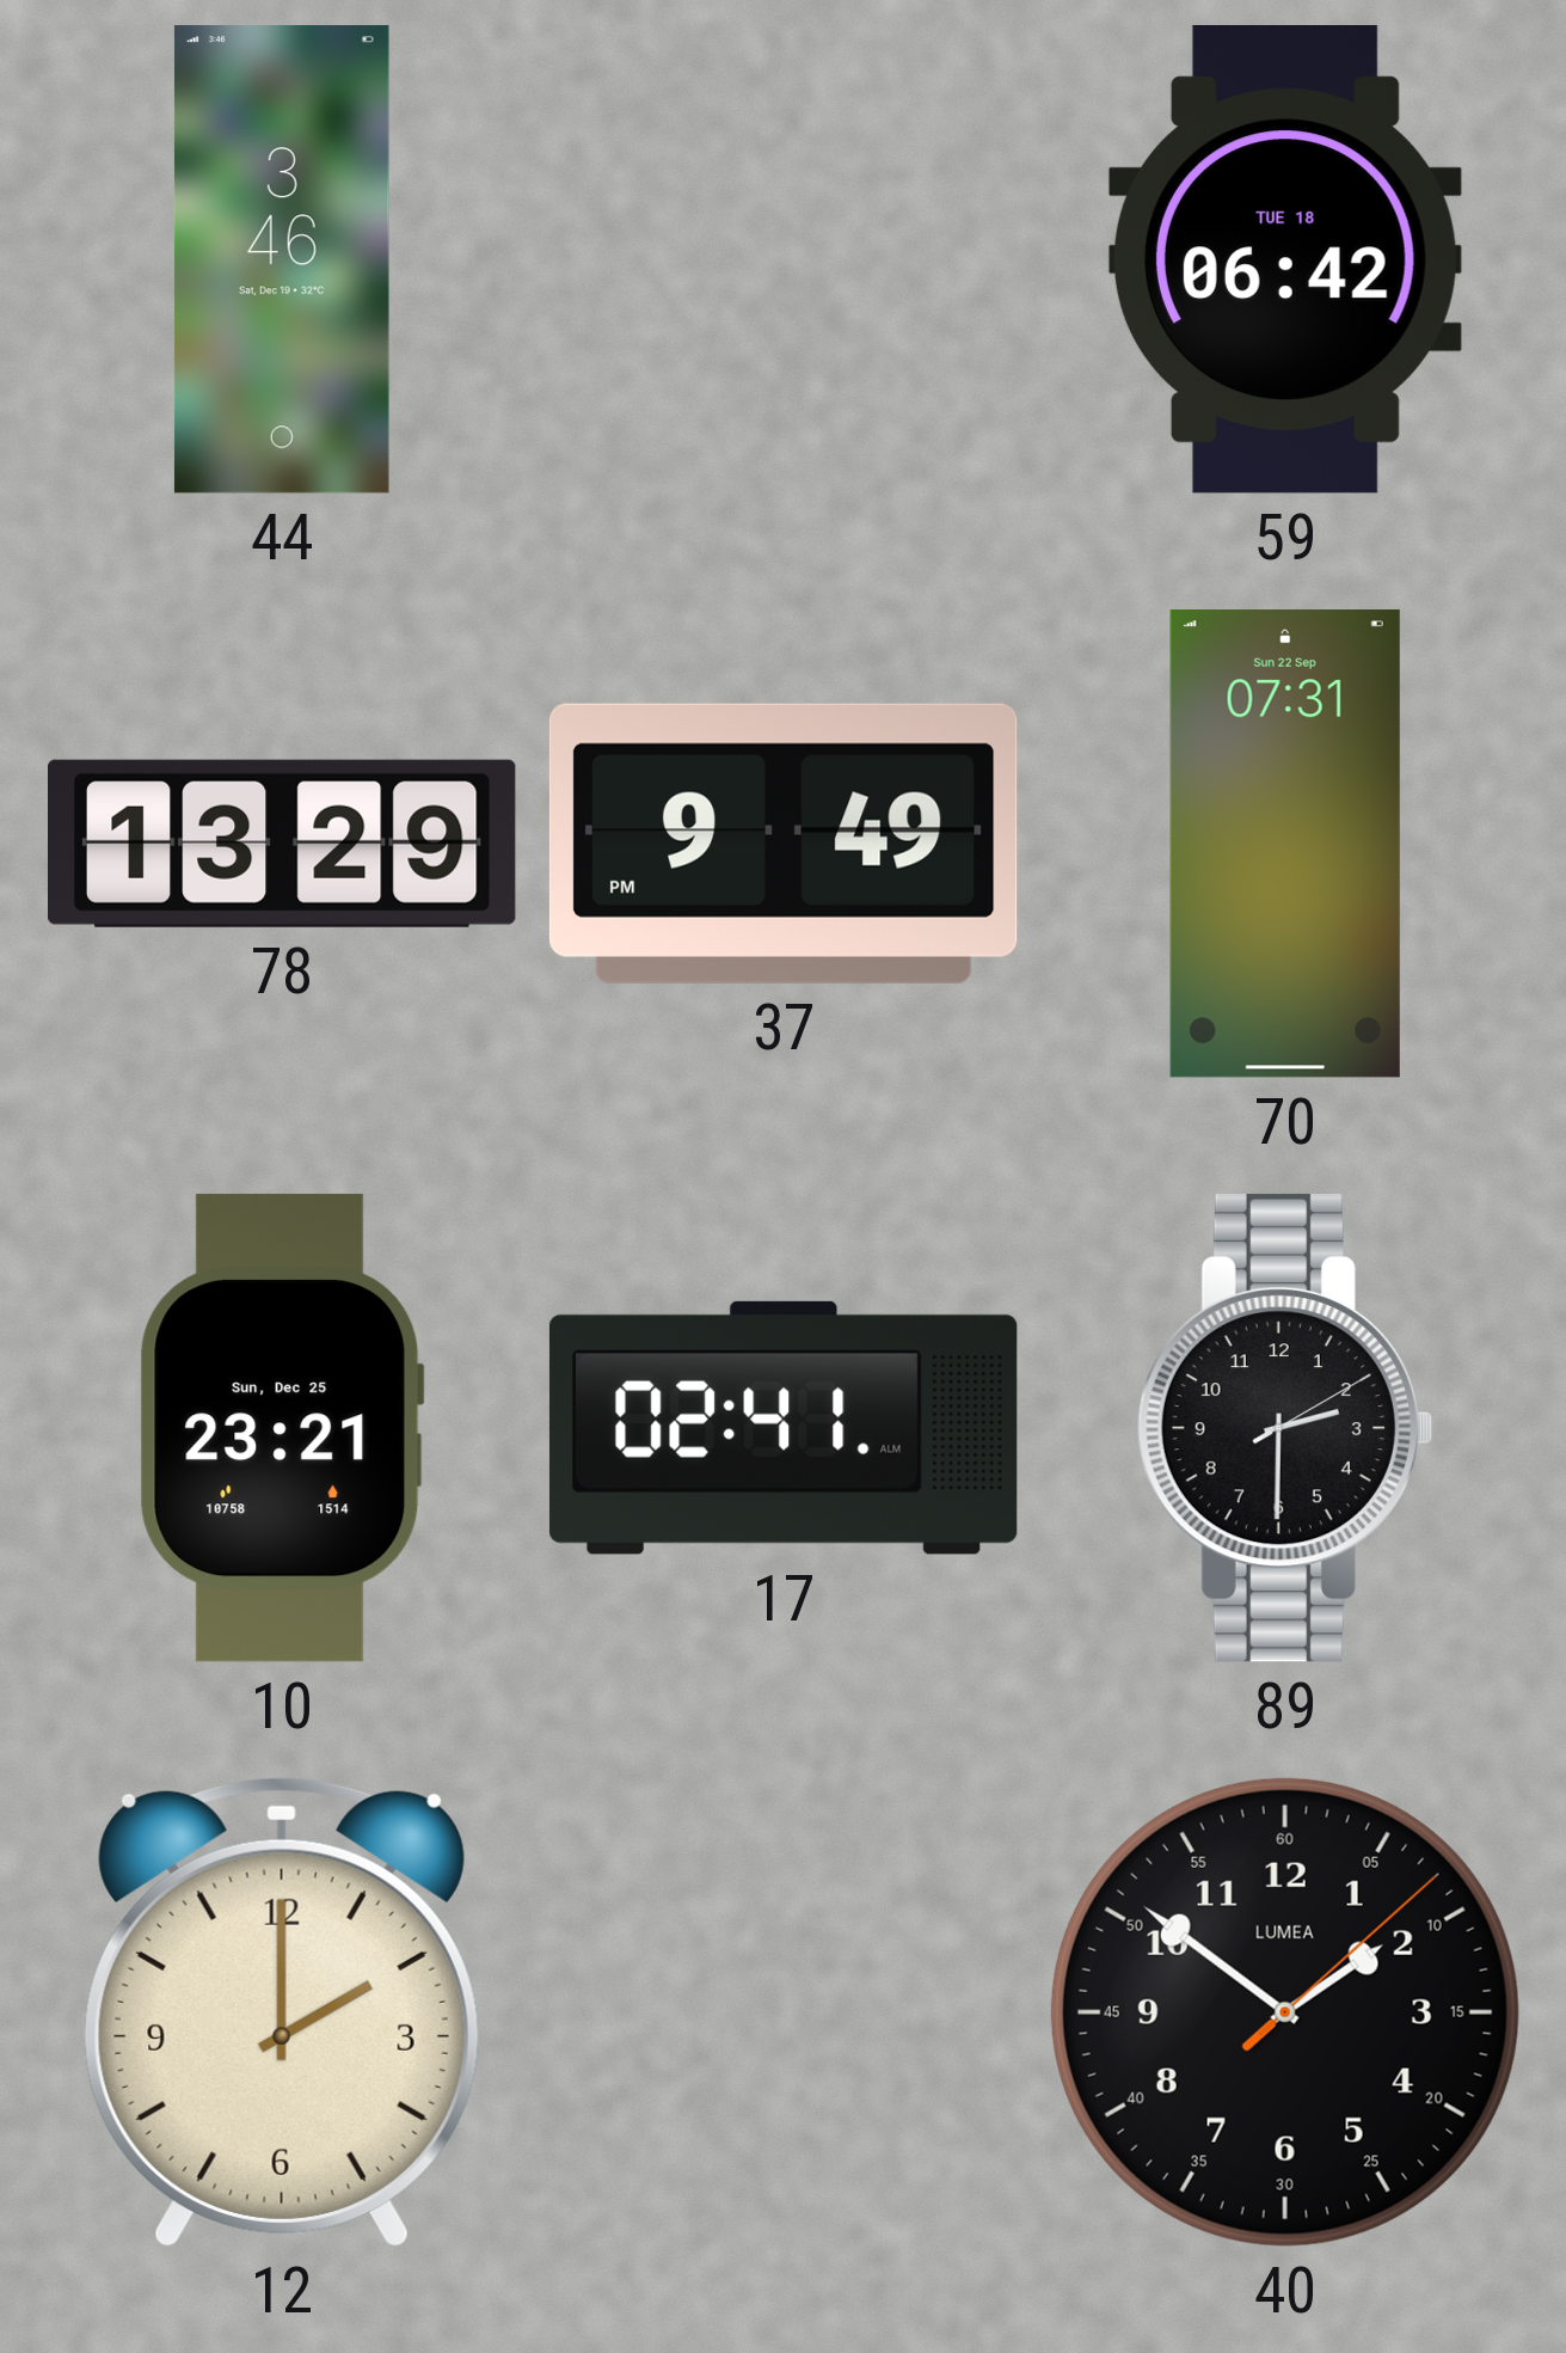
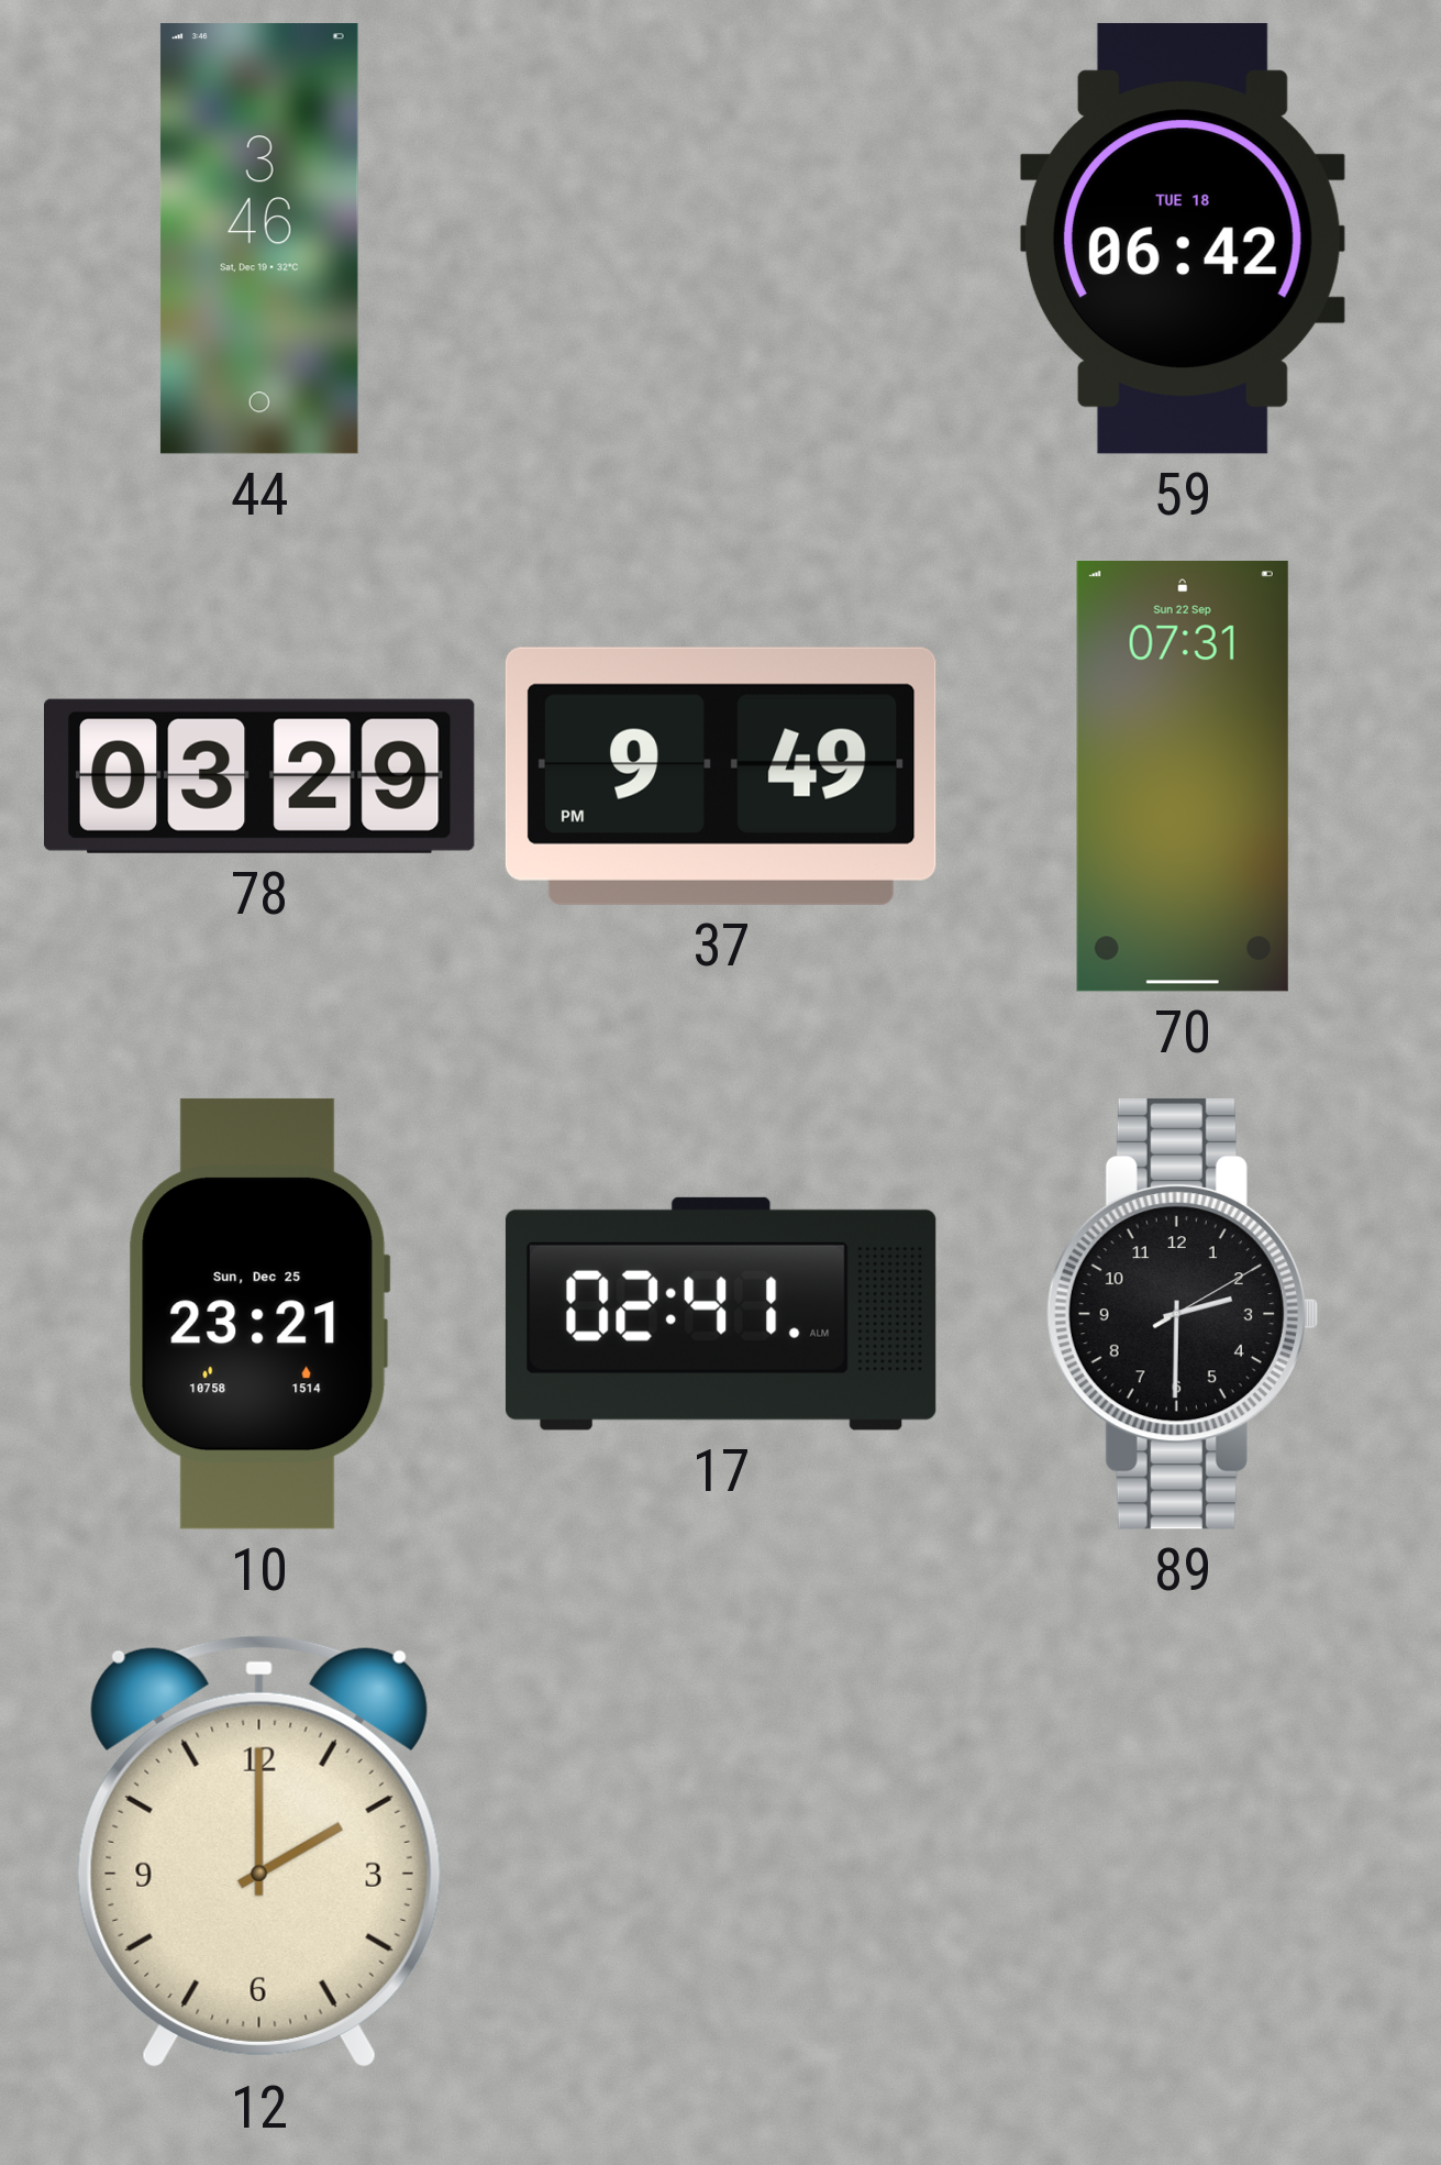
78: 13:29 -> 03:29
40: 1:51 -> none
